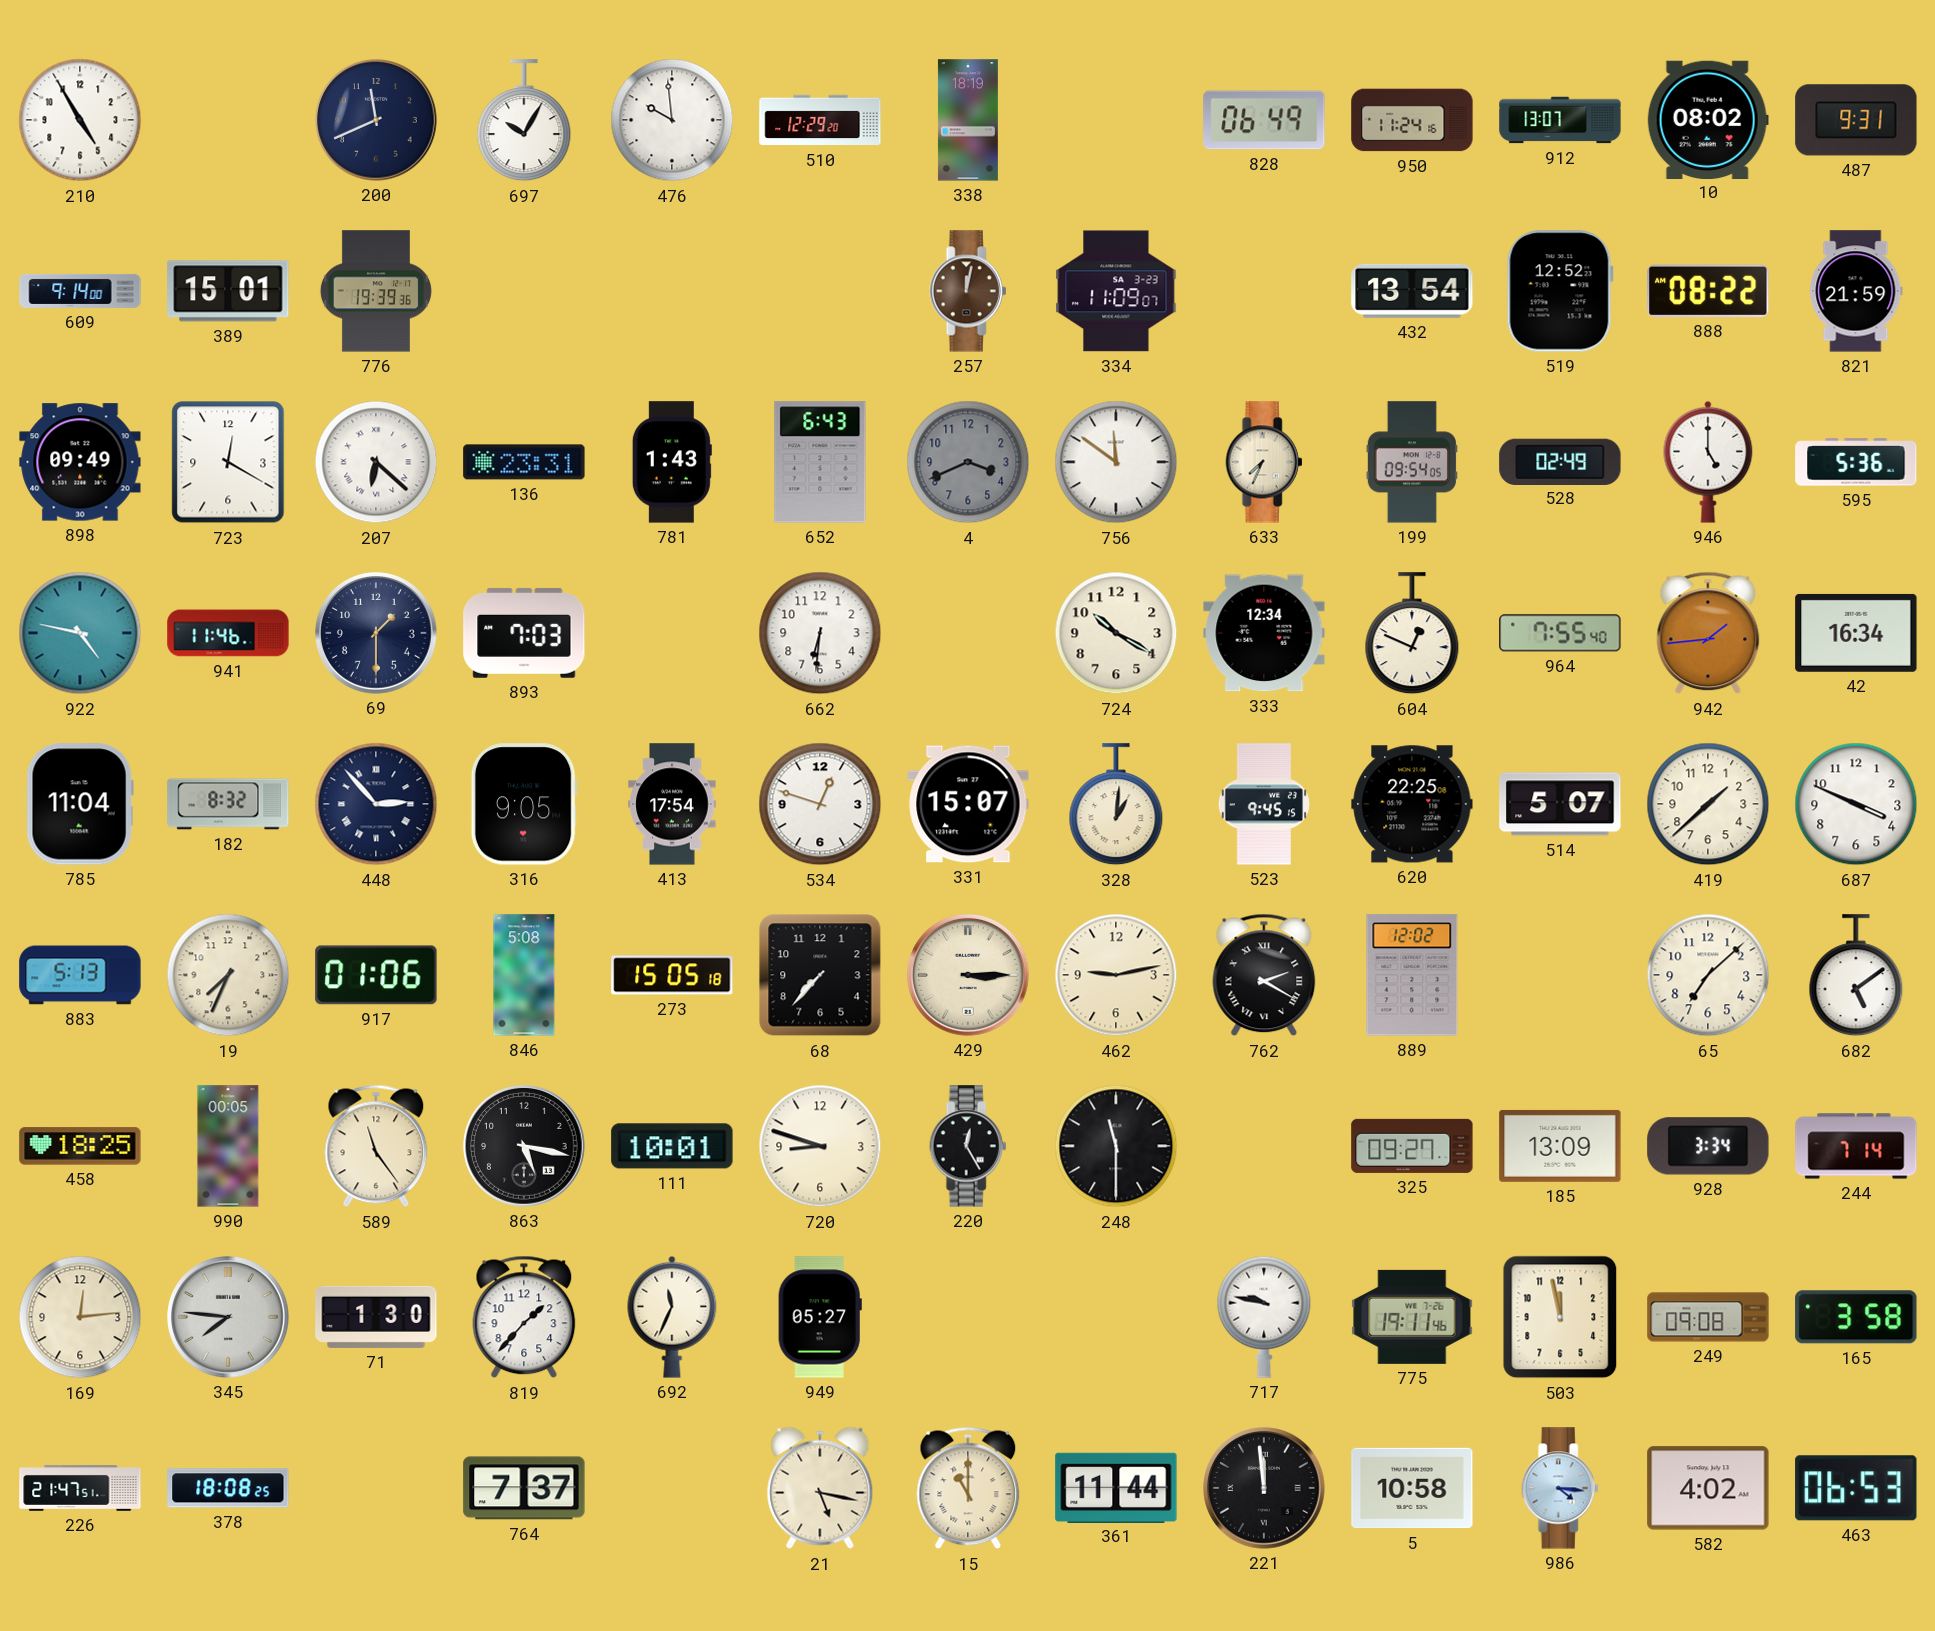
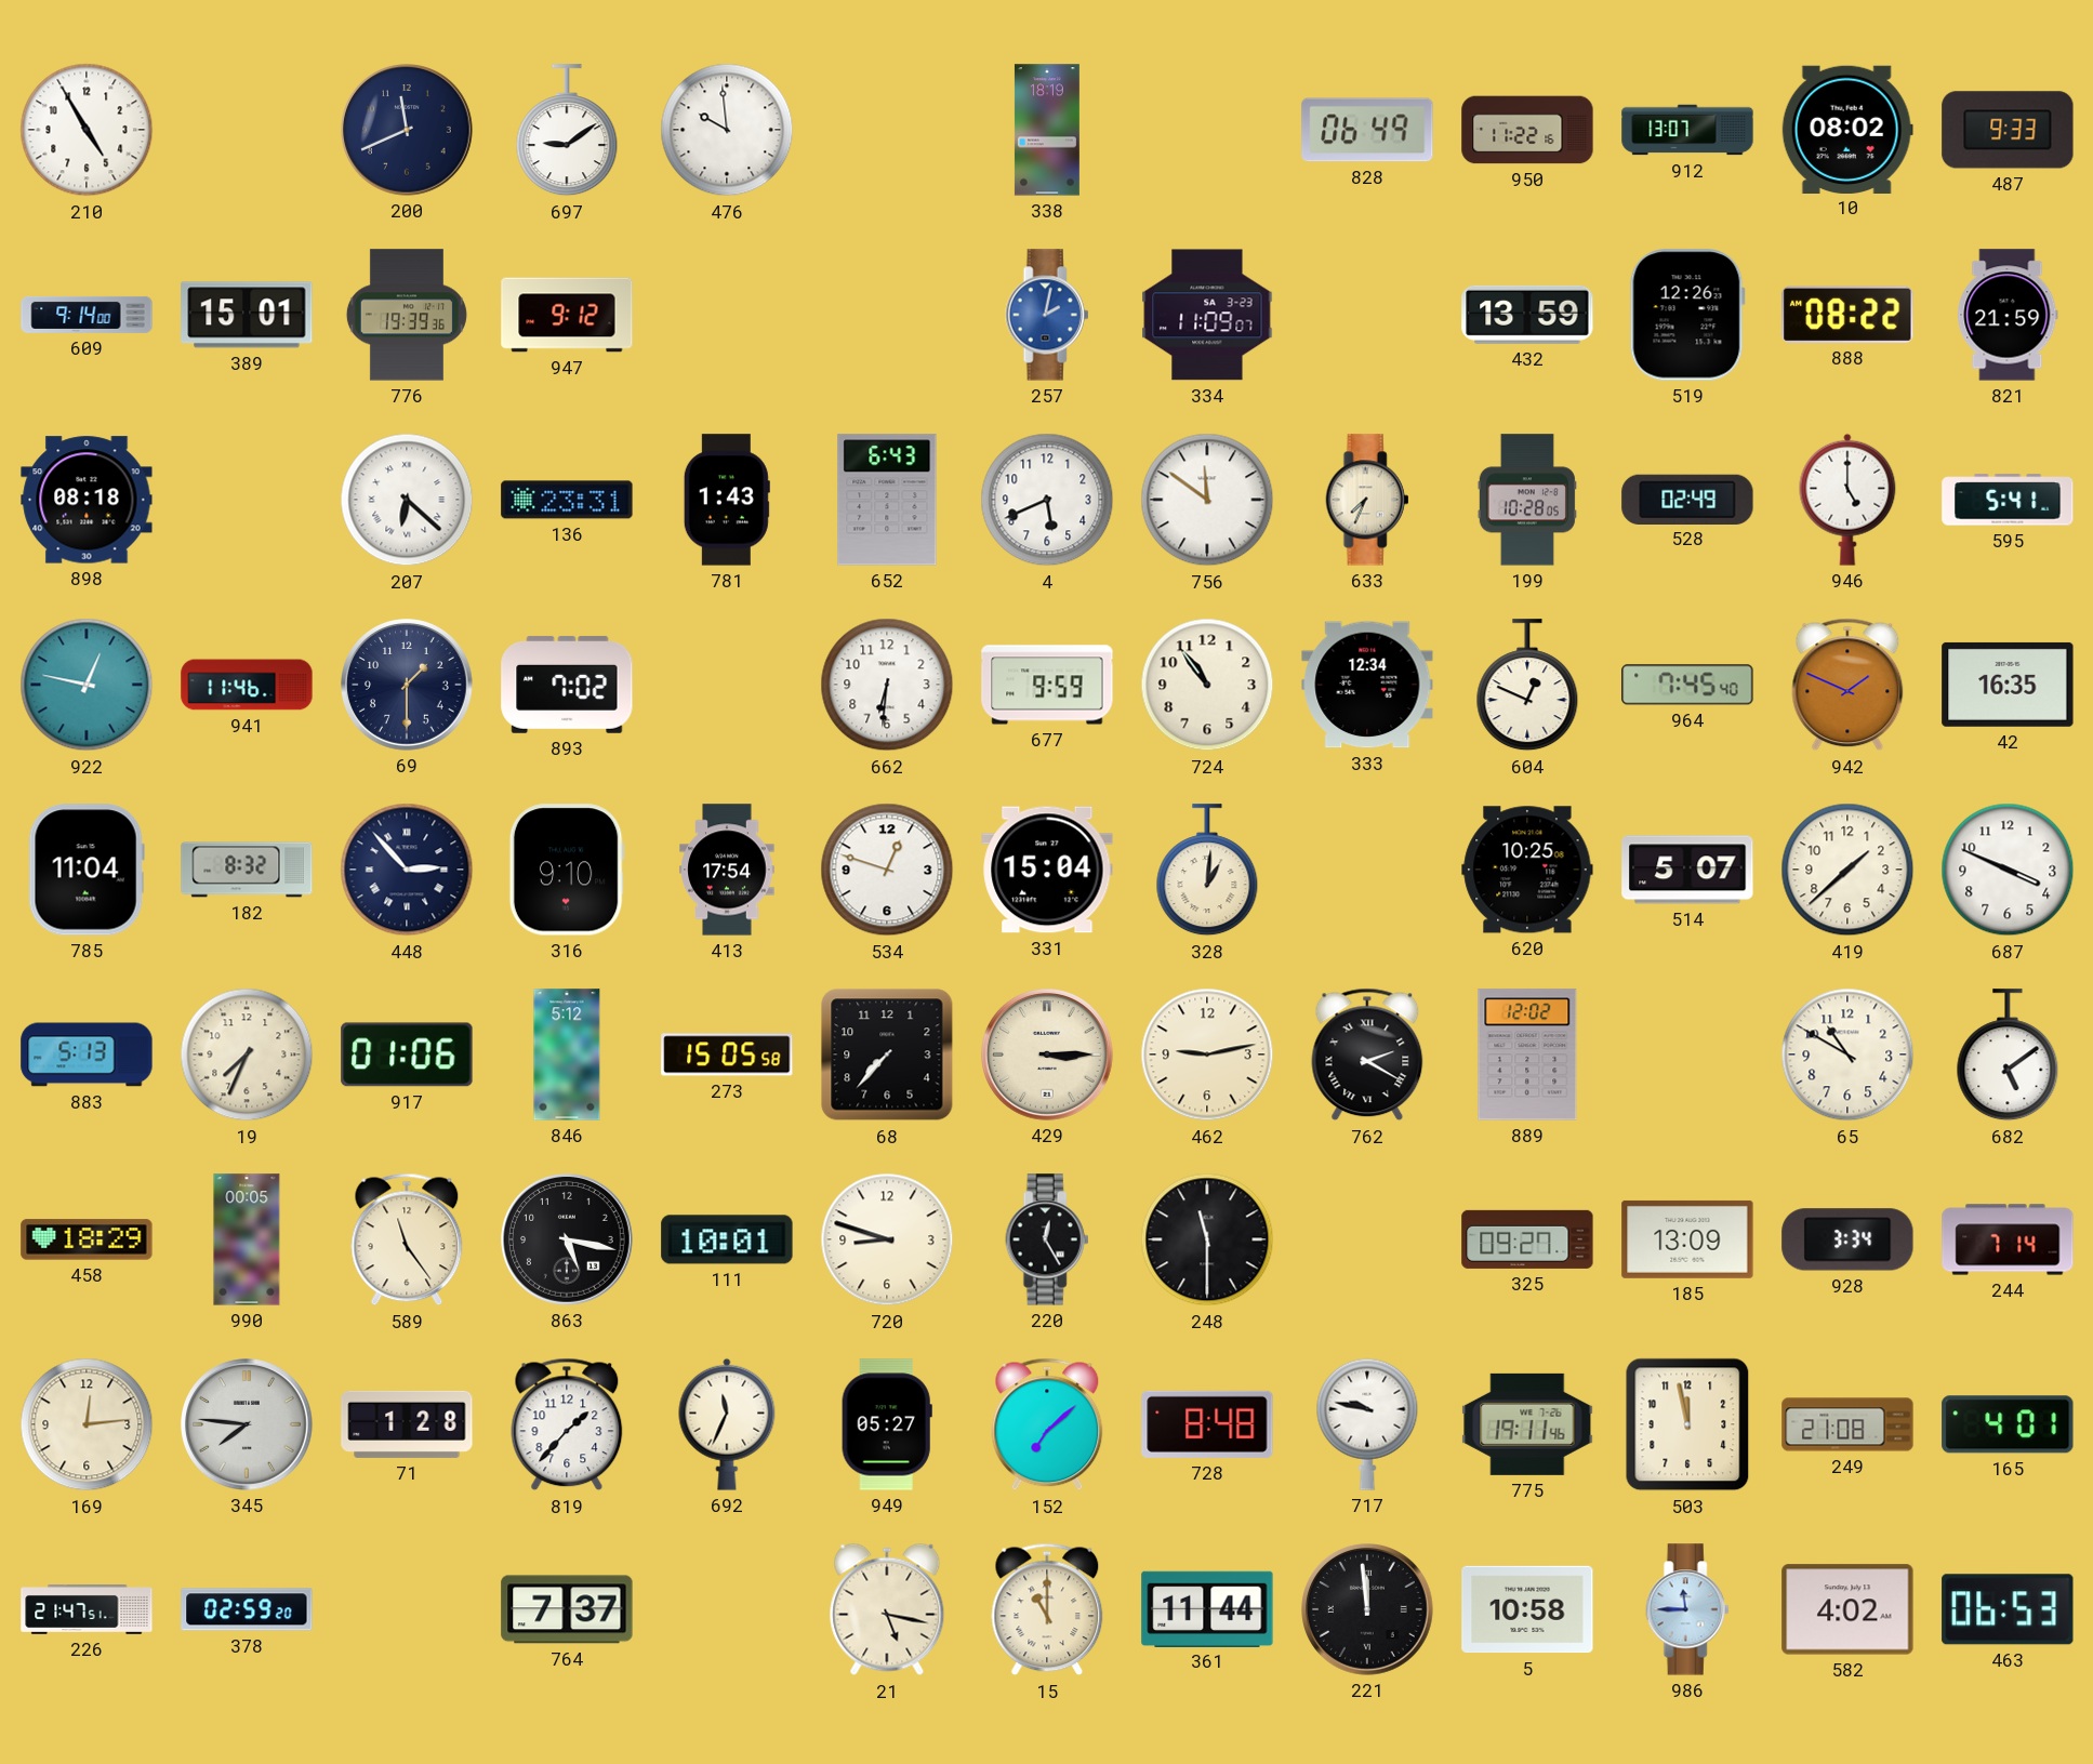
697: 10:05 -> 9:09
510: 12:29 -> none
950: 11:24 -> 11:22
487: 9:31 -> 9:33
947: none -> 9:12
257: 12:02 -> 2:02
257 dial: brown -> blue
432: 13:54 -> 13:59
519: 12:52 -> 12:26
898: 09:49 -> 08:18
723: 12:20 -> none
4: 3:41 -> 5:41
4 dial: grey -> white
199: 09:54 -> 10:28
595: 5:36 -> 5:41
922: 4:47 -> 12:47
893: 7:03 -> 7:02
677: none -> 9:59
724: 10:20 -> 10:54
964: 7:55 -> 7:45
942: 1:44 -> 1:49
42: 16:34 -> 16:35
316: 9:05 -> 9:10
331: 15:07 -> 15:04
523: 9:45 -> none
620: 22:25 -> 10:25
846: 5:08 -> 5:12
273: 15:05:18 -> 15:05:58
65: 7:08 -> 10:50
458: 18:25 -> 18:29
71: 1:30 -> 1:28
152: none -> 7:08
728: none -> 8:48
249: 09:08 -> 21:08
165: 3:58 -> 4:01
378: 18:08 -> 02:59
986: 4:16 -> 11:45
